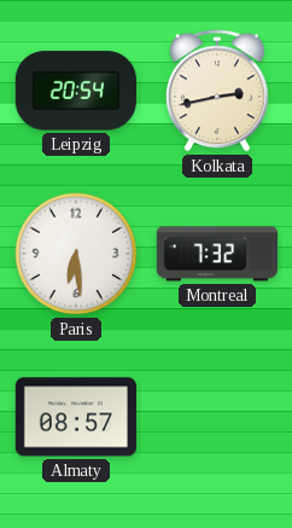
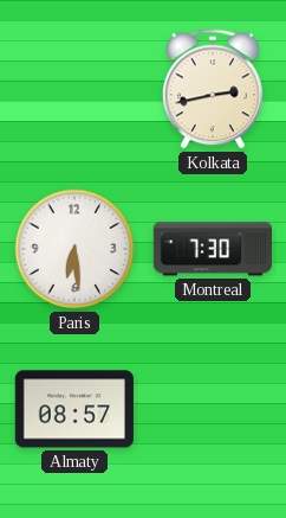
Leipzig: 20:54 -> none
Montreal: 7:32 -> 7:30
